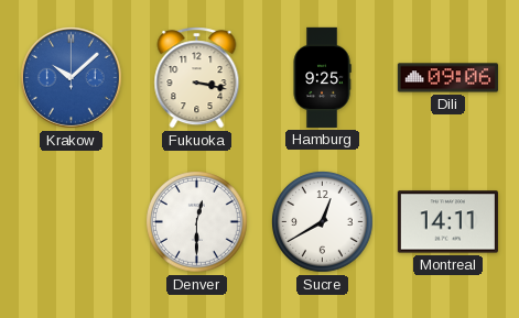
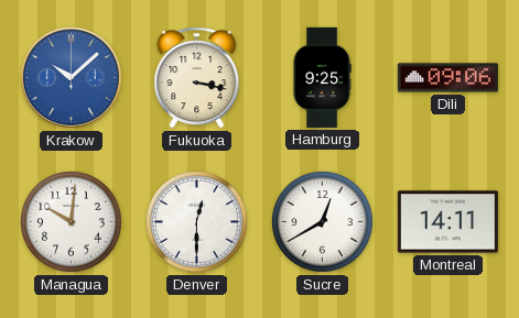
Managua: none -> 10:01
